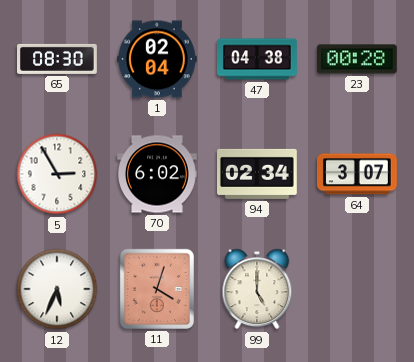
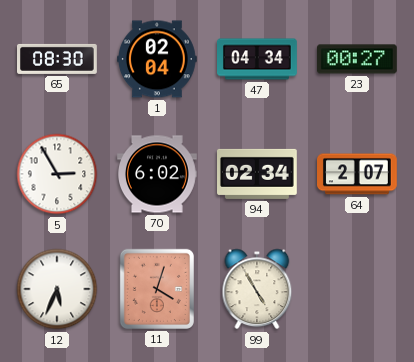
47: 04:38 -> 04:34
23: 00:28 -> 00:27
64: 3:07 -> 2:07
99: 5:00 -> 4:55
